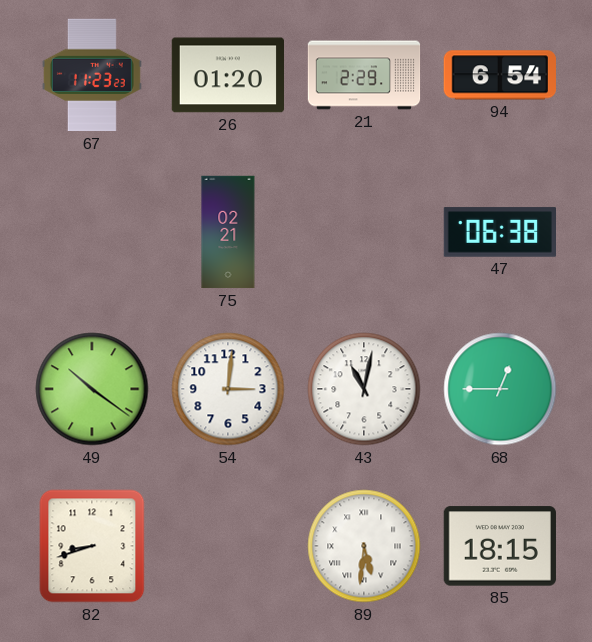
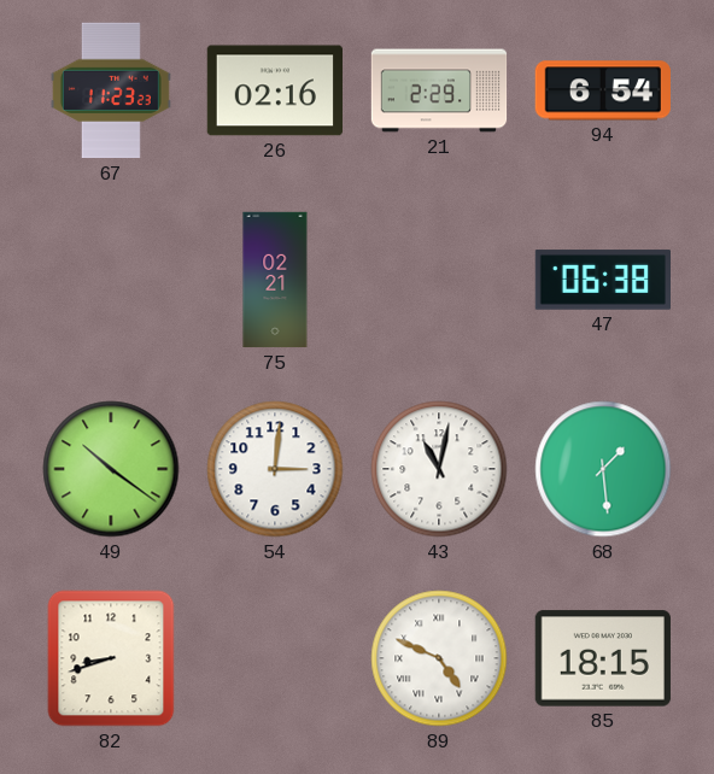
26: 01:20 -> 02:16
68: 12:45 -> 1:29
89: 5:31 -> 4:49
